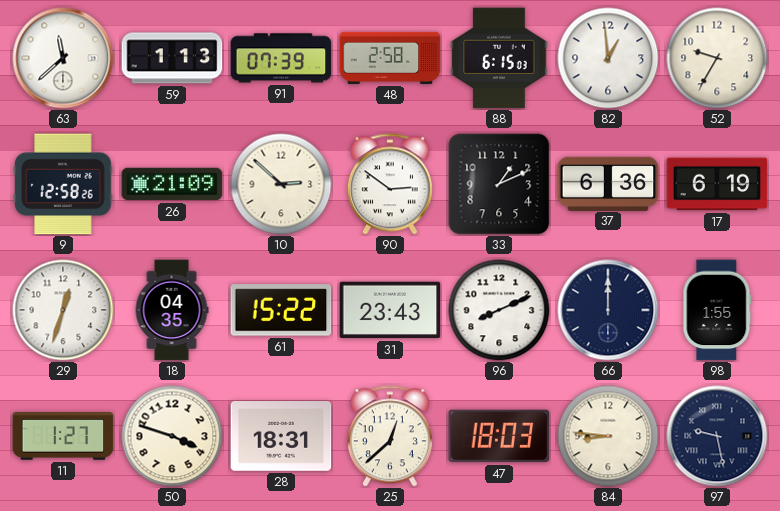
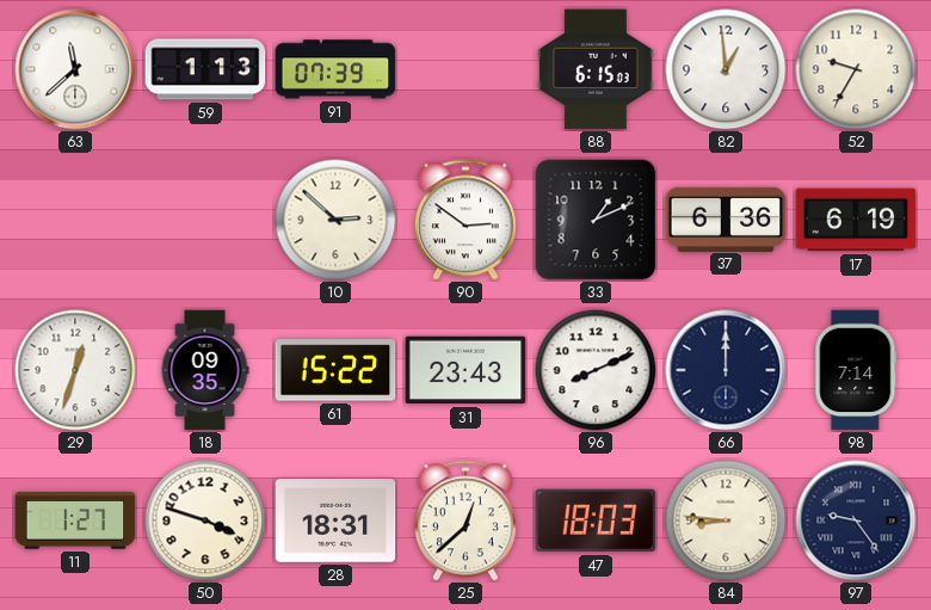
48: 2:58 -> none
9: 12:58 -> none
26: 21:09 -> none
18: 04:35 -> 09:35
98: 1:55 -> 7:14
97: 9:28 -> 9:24
